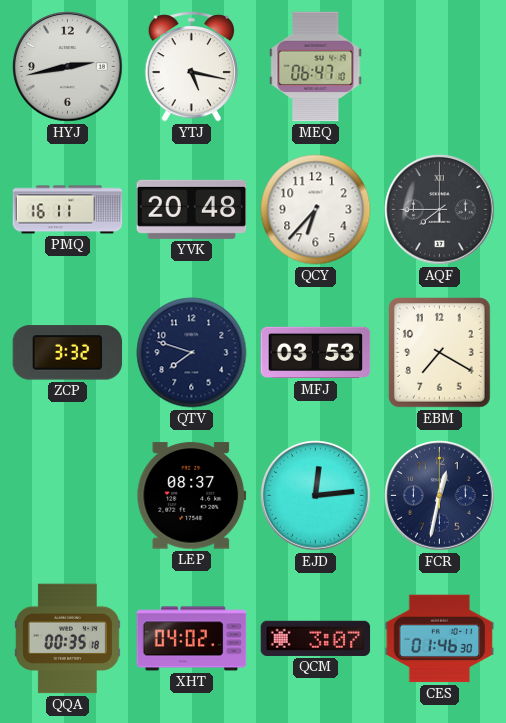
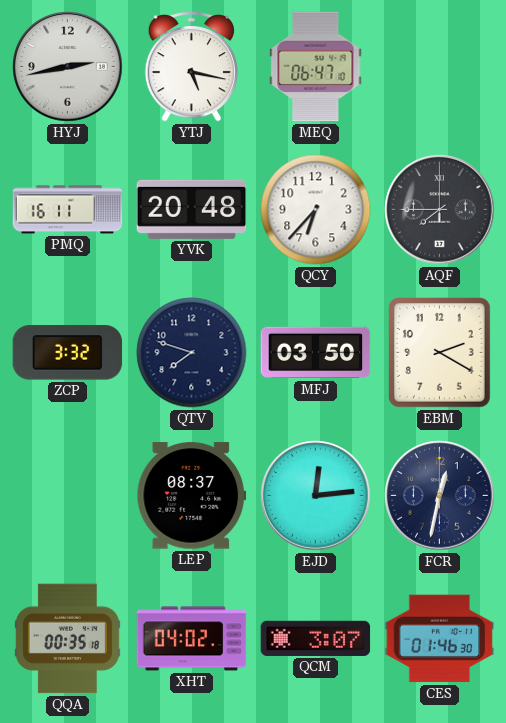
MFJ: 03:53 -> 03:50
EBM: 7:20 -> 2:20
